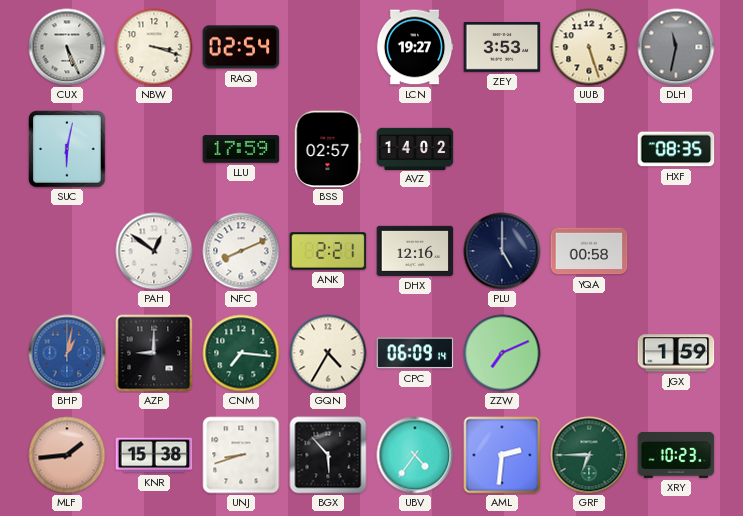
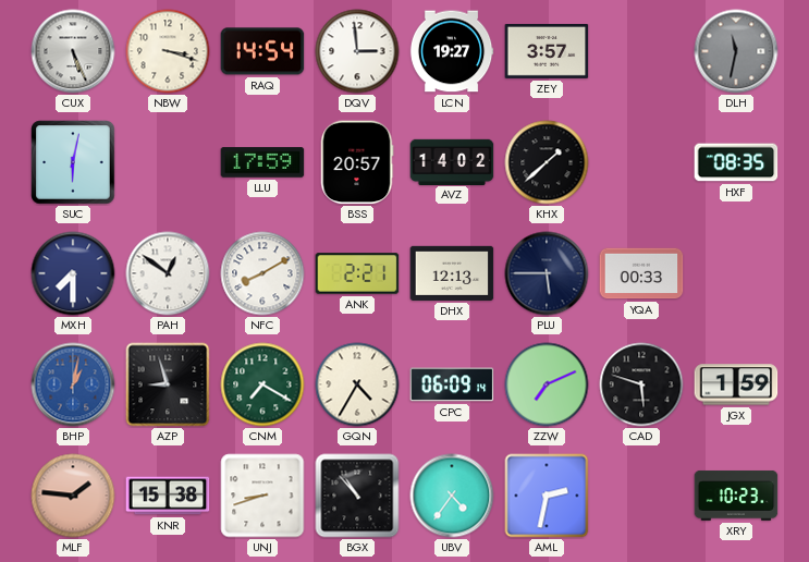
RAQ: 02:54 -> 14:54
DQV: none -> 2:59
ZEY: 3:53 -> 3:57
UUB: 5:27 -> none
BSS: 02:57 -> 20:57
KHX: none -> 1:38
MXH: none -> 7:30
NFC: 8:11 -> 8:10
DHX: 12:16 -> 12:13
PLU: 5:00 -> 5:45
YQA: 00:58 -> 00:33
AZP: 9:00 -> 8:57
CNM: 7:16 -> 7:20
CAD: none -> 5:48
MLF: 1:44 -> 1:46
BGX: 5:53 -> 10:53
AML: 2:31 -> 2:32
GRF: 6:45 -> none
